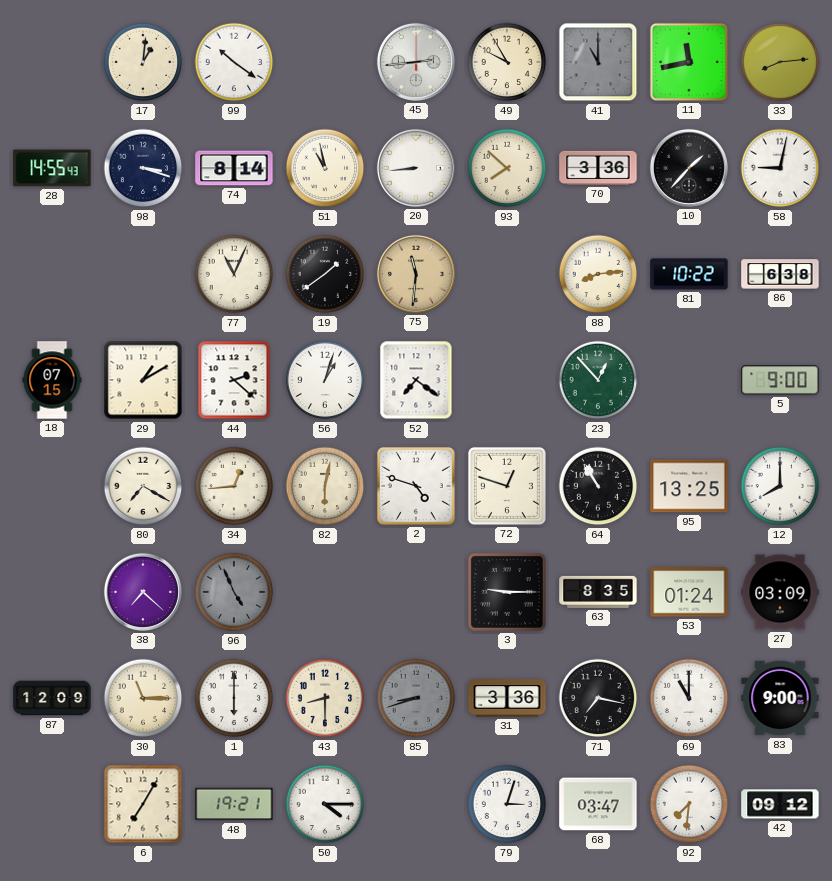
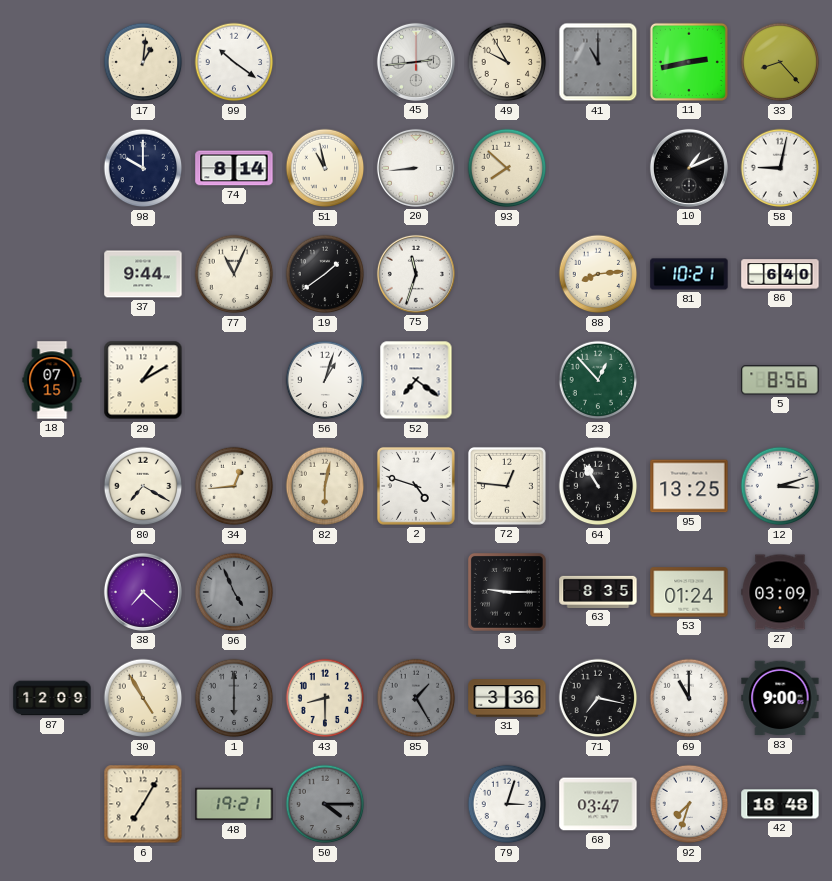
11: 11:43 -> 2:43
33: 8:14 -> 8:23
28: 14:55 -> none
98: 3:18 -> 10:00
70: 3:36 -> none
10: 1:37 -> 1:11
37: none -> 9:44
75: 11:31 -> 11:33
75 dial: champagne -> white
81: 10:22 -> 10:21
86: 6:38 -> 6:40
44: 2:22 -> none
5: 9:00 -> 8:56
72: 12:48 -> 12:46
12: 8:00 -> 3:12
30: 11:15 -> 4:55
1 dial: white -> grey
85: 8:42 -> 1:25
50 dial: white -> grey
92: 7:31 -> 7:33
42: 09:12 -> 18:48
